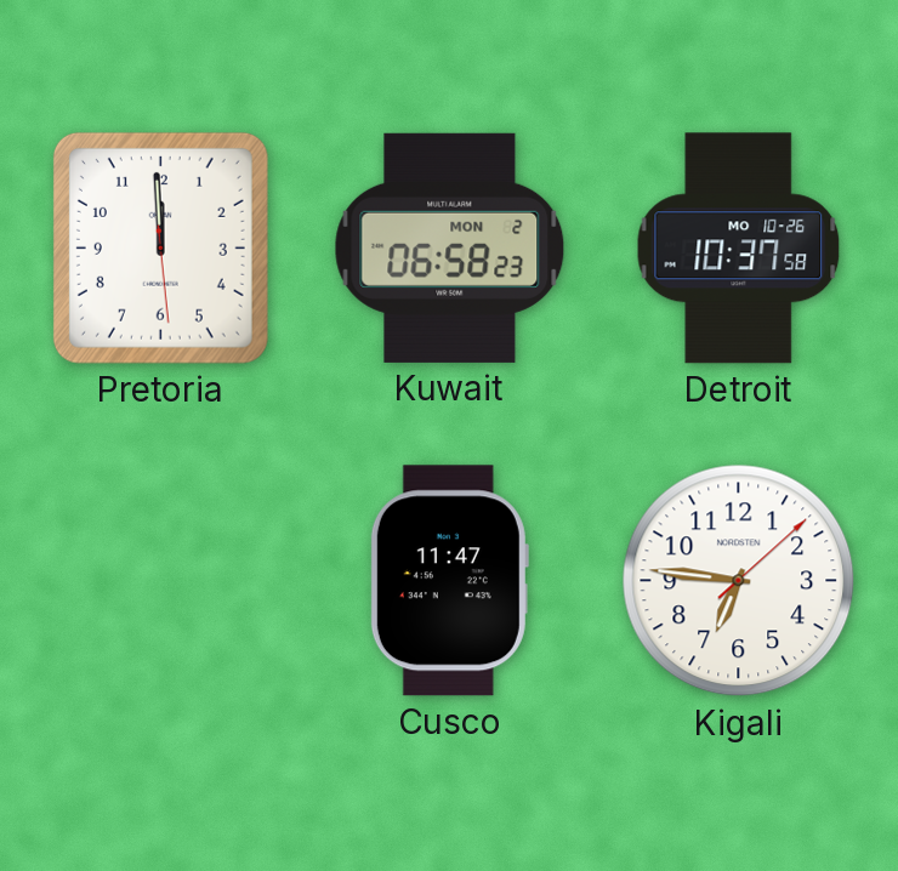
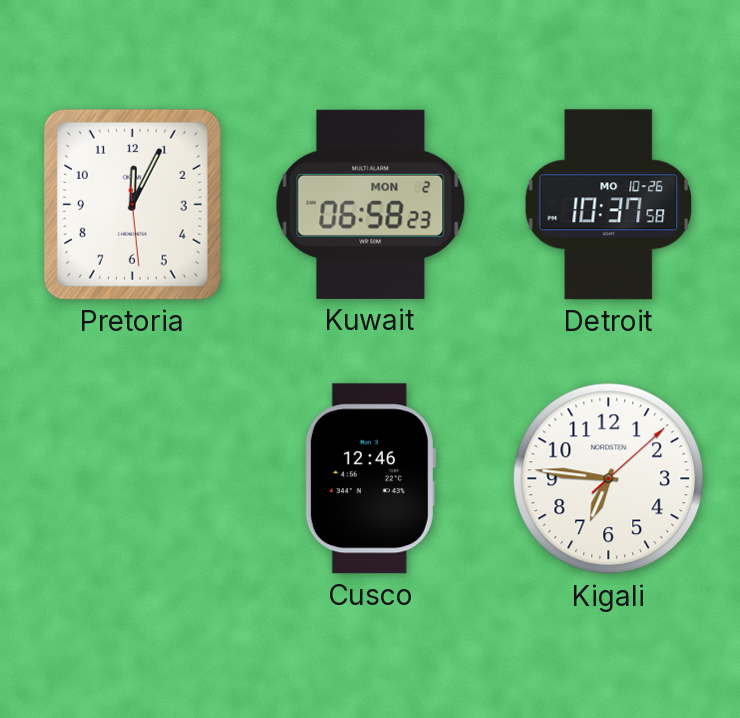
Pretoria: 11:59 -> 12:04
Cusco: 11:47 -> 12:46
